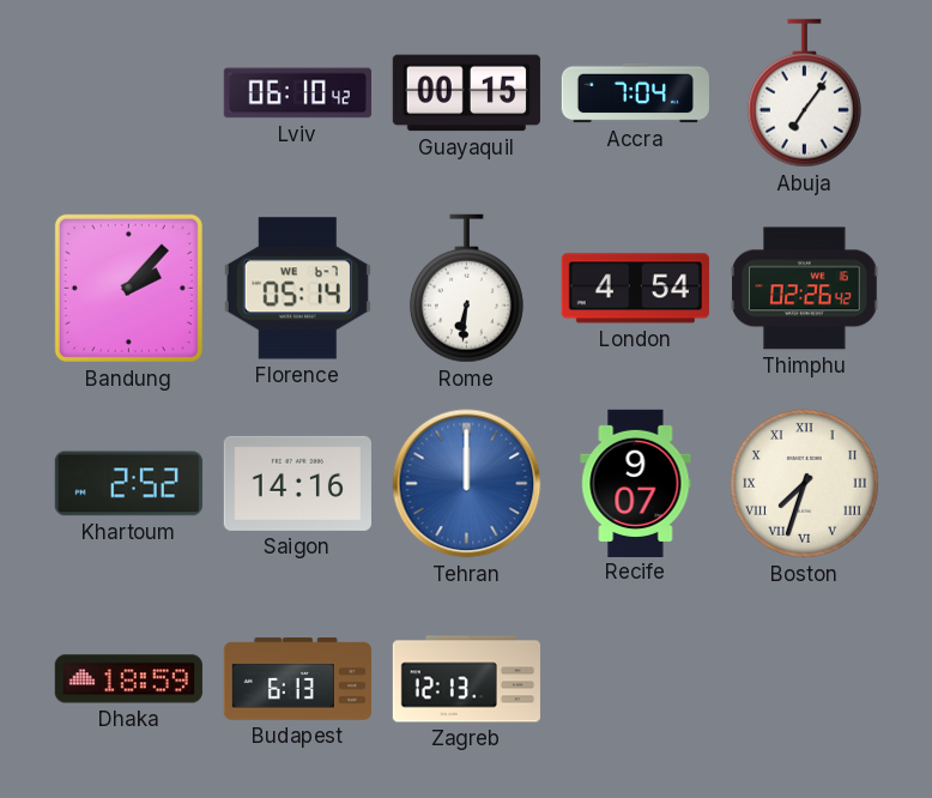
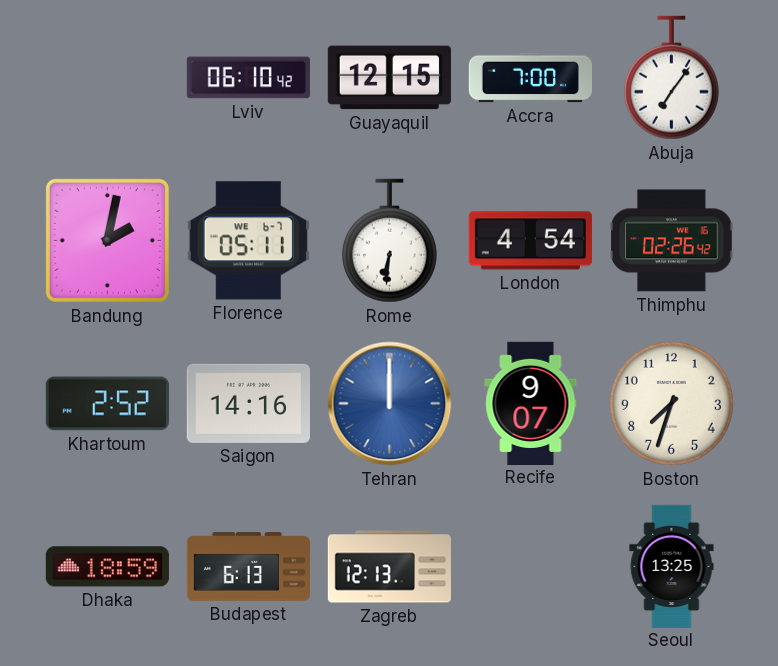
Guayaquil: 00:15 -> 12:15
Accra: 7:04 -> 7:00
Bandung: 2:07 -> 2:02
Florence: 05:14 -> 05:11
Boston numerals: Roman -> Arabic
Seoul: none -> 13:25
